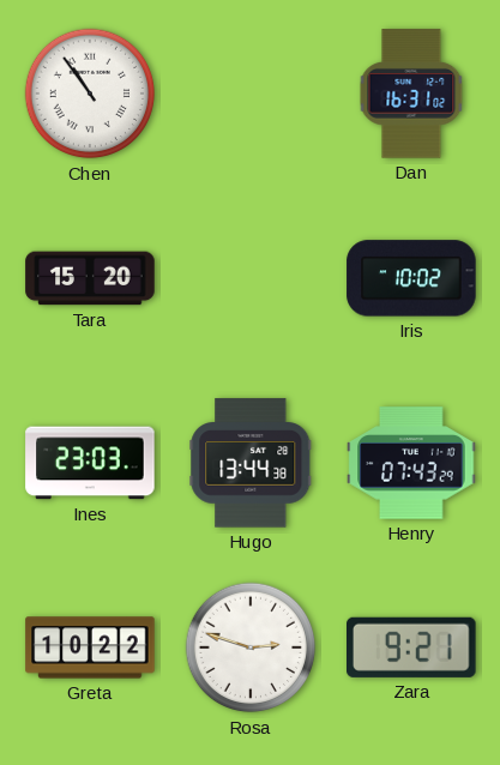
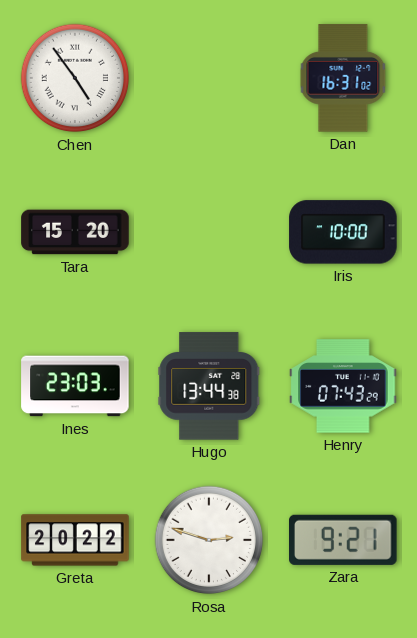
Chen: 10:54 -> 4:54
Iris: 10:02 -> 10:00
Greta: 10:22 -> 20:22
